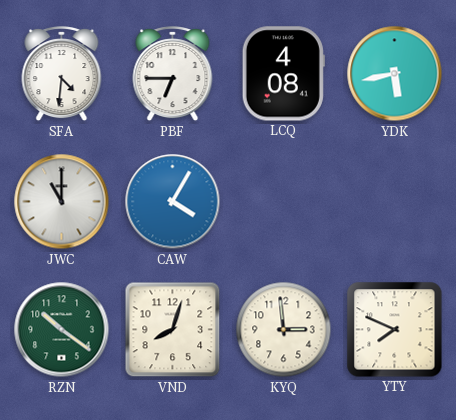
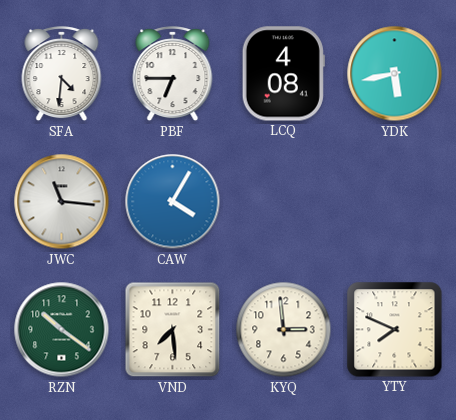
JWC: 11:00 -> 11:16
VND: 8:03 -> 7:29
